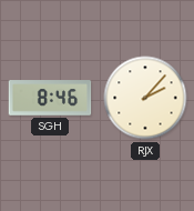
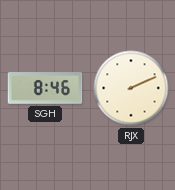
RJX: 2:07 -> 2:11
